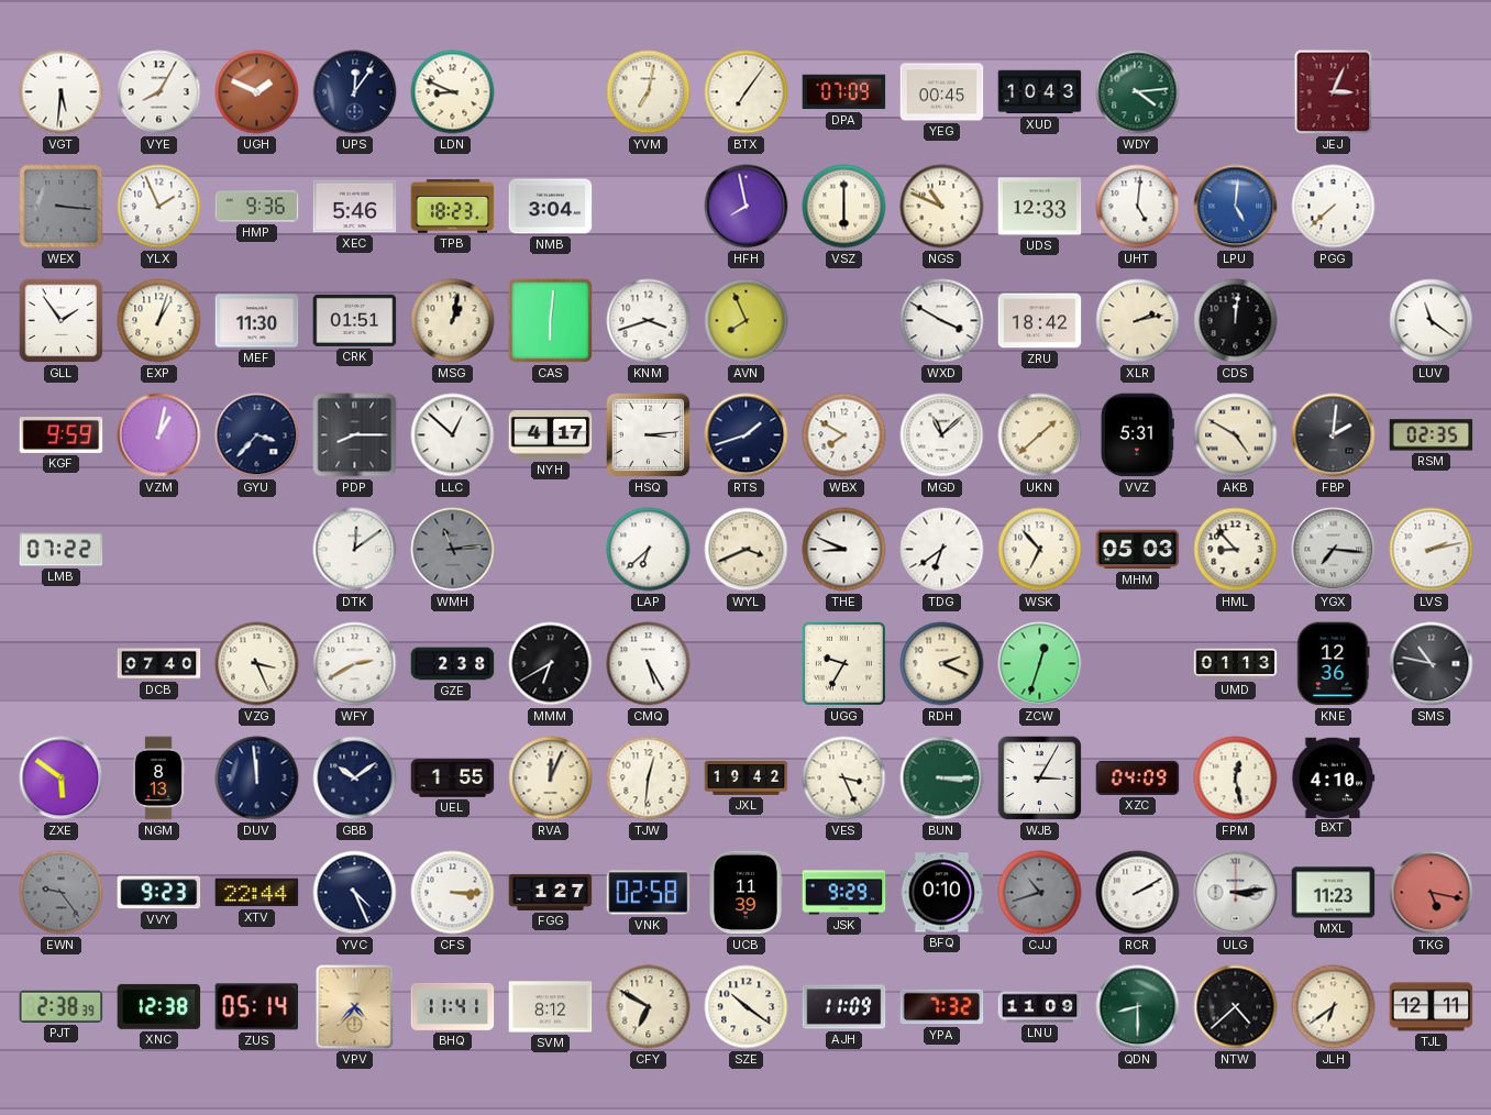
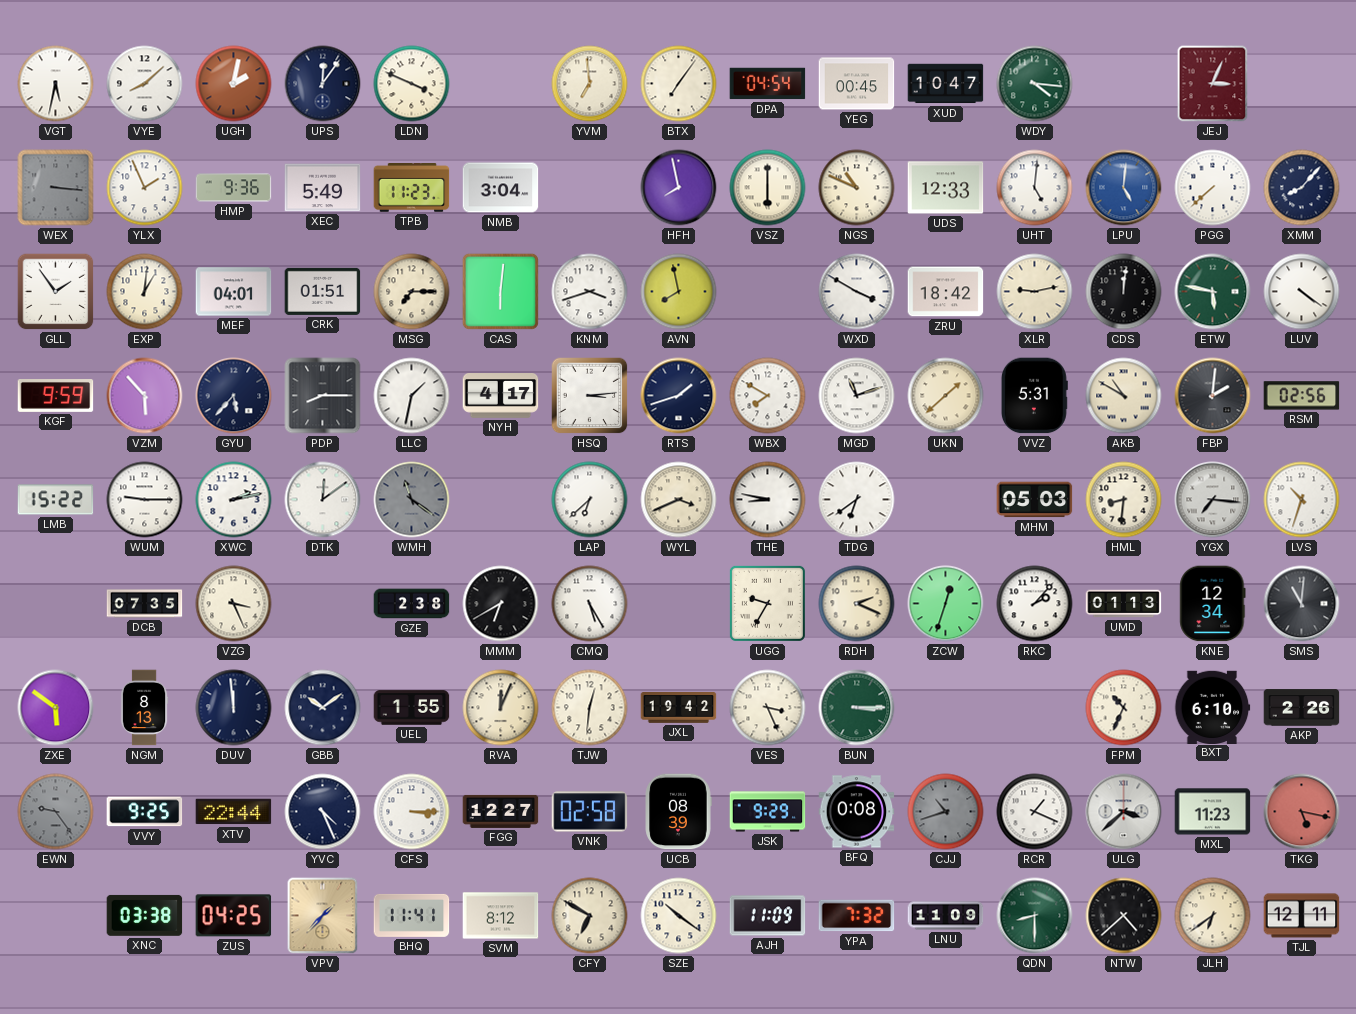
VGT: 5:31 -> 5:32
VYE: 8:05 -> 8:08
UGH: 1:49 -> 2:02
LDN: 8:49 -> 3:49
YVM: 7:02 -> 6:59
DPA: 07:09 -> 04:54
XUD: 10:43 -> 10:47
WDY: 4:14 -> 4:16
XEC: 5:46 -> 5:49
TPB: 18:23 -> 11:23
XMM: none -> 8:07
EXP: 1:03 -> 1:01
MEF: 11:30 -> 04:01
MSG: 1:02 -> 7:15
AVN: 7:56 -> 7:58
XLR: 2:13 -> 9:13
ETW: none -> 5:47
LUV: 11:21 -> 4:21
VZM: 1:02 -> 5:53
GYU: 3:37 -> 5:37
LLC: 12:52 -> 1:32
MGD: 11:08 -> 11:12
AKB: 4:50 -> 10:50
RSM: 02:35 -> 02:56
LMB: 07:22 -> 15:22
WUM: none -> 9:15
XWC: none -> 2:13
WMH: 11:14 -> 11:21
THE: 8:49 -> 8:47
WSK: 6:53 -> none
HML: 8:53 -> 8:31
LVS: 2:13 -> 10:33
DCB: 07:40 -> 07:35
WFY: 2:40 -> none
RKC: none -> 2:07
KNE: 12:36 -> 12:34
SMS: 10:47 -> 11:01
WJB: 3:05 -> none
XZC: 04:09 -> none
FPM: 12:28 -> 10:34
BXT: 4:10 -> 6:10
AKP: none -> 2:26
VVY: 9:23 -> 9:25
FGG: 1:27 -> 12:27
UCB: 11:39 -> 08:39
BFQ: 0:10 -> 0:08
RCR: 2:10 -> 1:19
ULG: 3:14 -> 3:38
PJT: 2:38 -> none
XNC: 12:38 -> 03:38
ZUS: 05:14 -> 04:25
VPV: 4:37 -> 1:37
